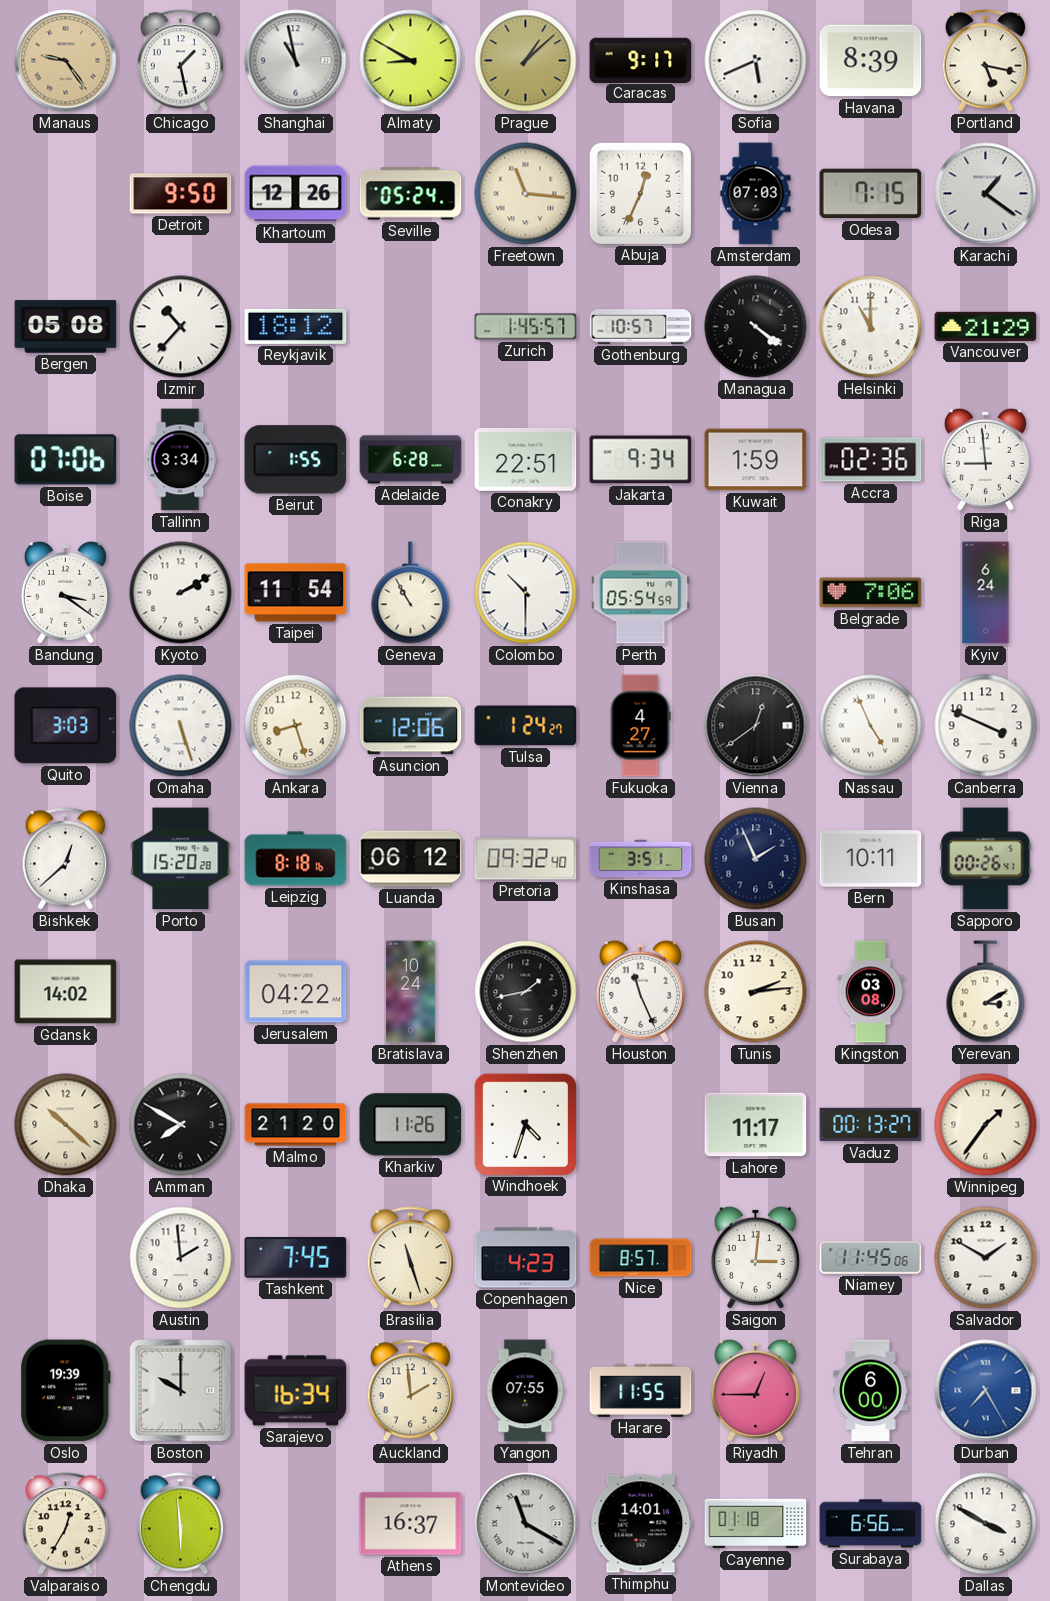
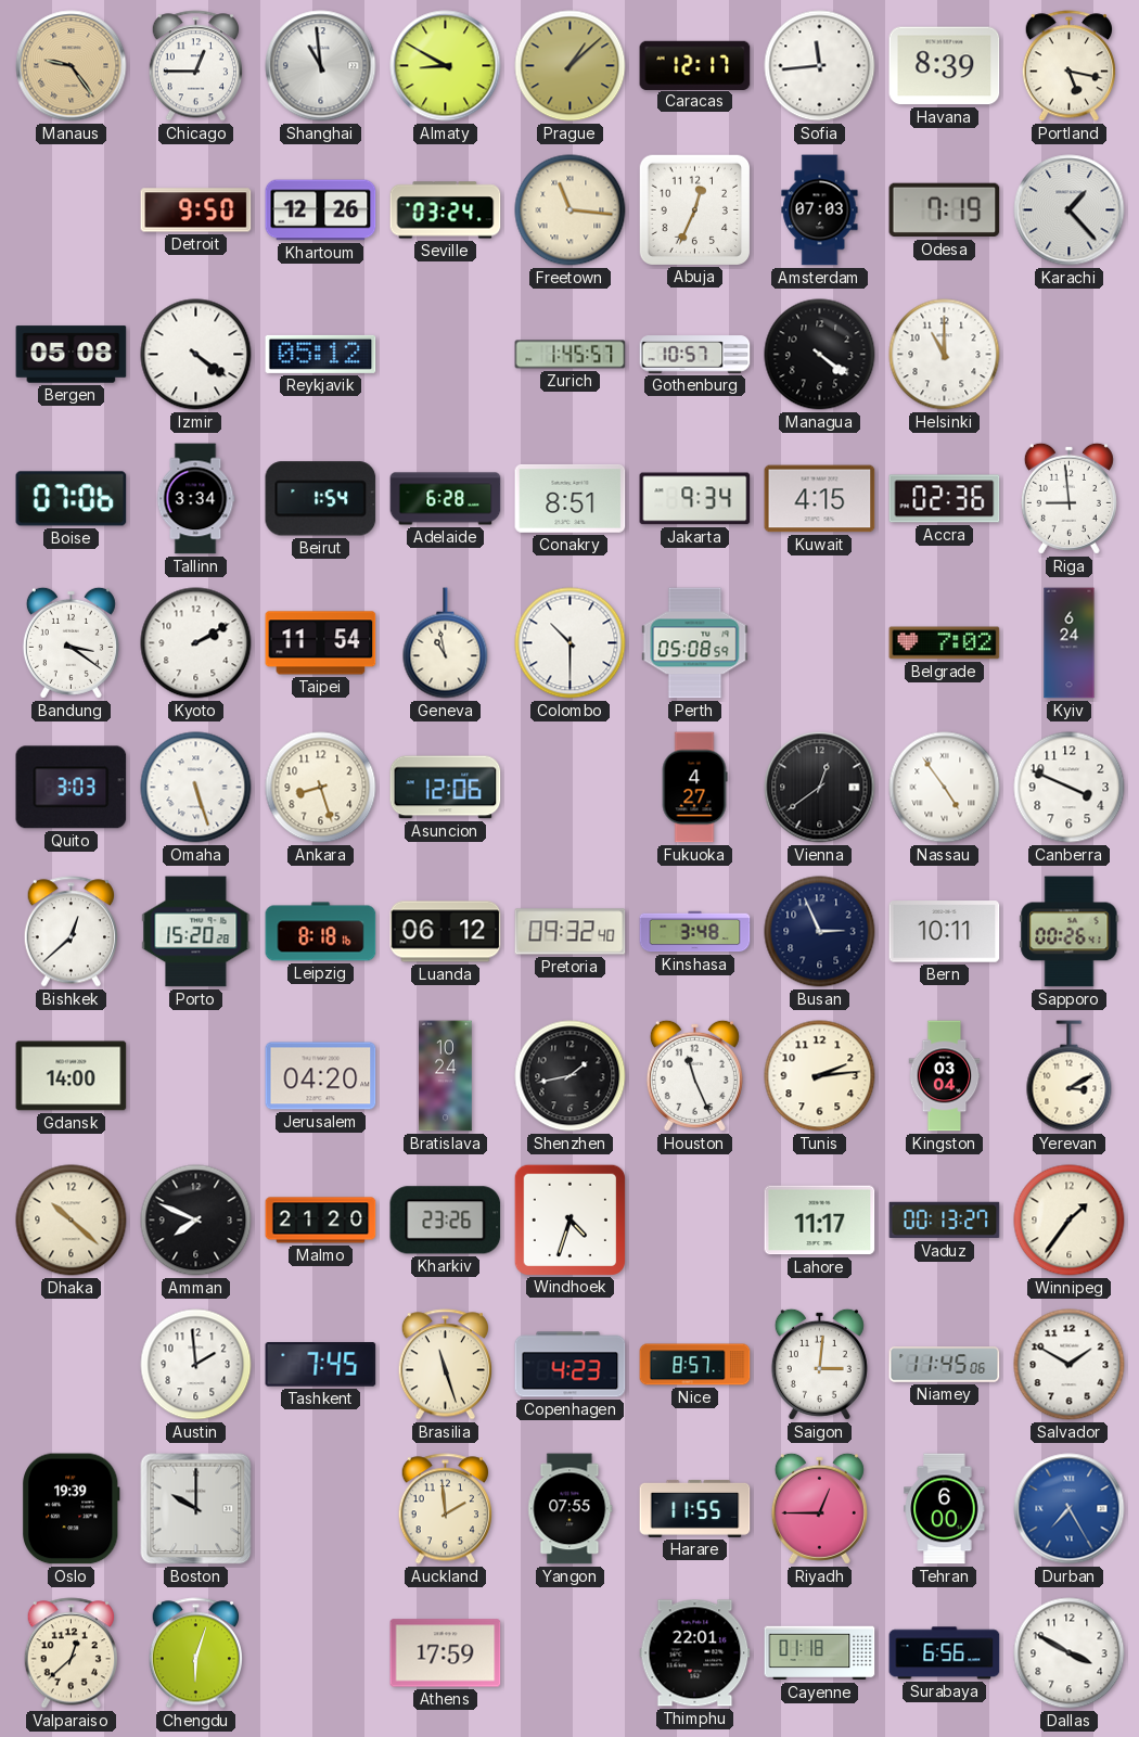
Chicago: 1:28 -> 12:45
Shanghai: 10:58 -> 10:59
Caracas: 9:17 -> 12:17
Sofia: 5:41 -> 11:44
Seville: 05:24 -> 03:24
Odesa: 7:15 -> 7:19
Karachi: 1:21 -> 1:23
Izmir: 10:37 -> 4:21
Reykjavik: 18:12 -> 05:12
Vancouver: 21:29 -> none
Beirut: 1:55 -> 1:54
Conakry: 22:51 -> 8:51
Kuwait: 1:59 -> 4:15
Geneva: 10:55 -> 10:58
Perth: 05:54 -> 05:08
Belgrade: 7:06 -> 7:02
Tulsa: 1:24 -> none
Nassau: 4:56 -> 4:54
Kinshasa: 3:51 -> 3:48
Busan: 1:56 -> 2:56
Gdansk: 14:02 -> 14:00
Jerusalem: 04:22 -> 04:20
Kingston: 03:08 -> 03:04
Amman: 7:50 -> 7:49
Kharkiv: 11:26 -> 23:26
Sarajevo: 16:34 -> none
Valparaiso: 12:35 -> 12:38
Chengdu: 5:59 -> 6:03
Athens: 16:37 -> 17:59
Montevideo: 11:20 -> none
Thimphu: 14:01 -> 22:01
